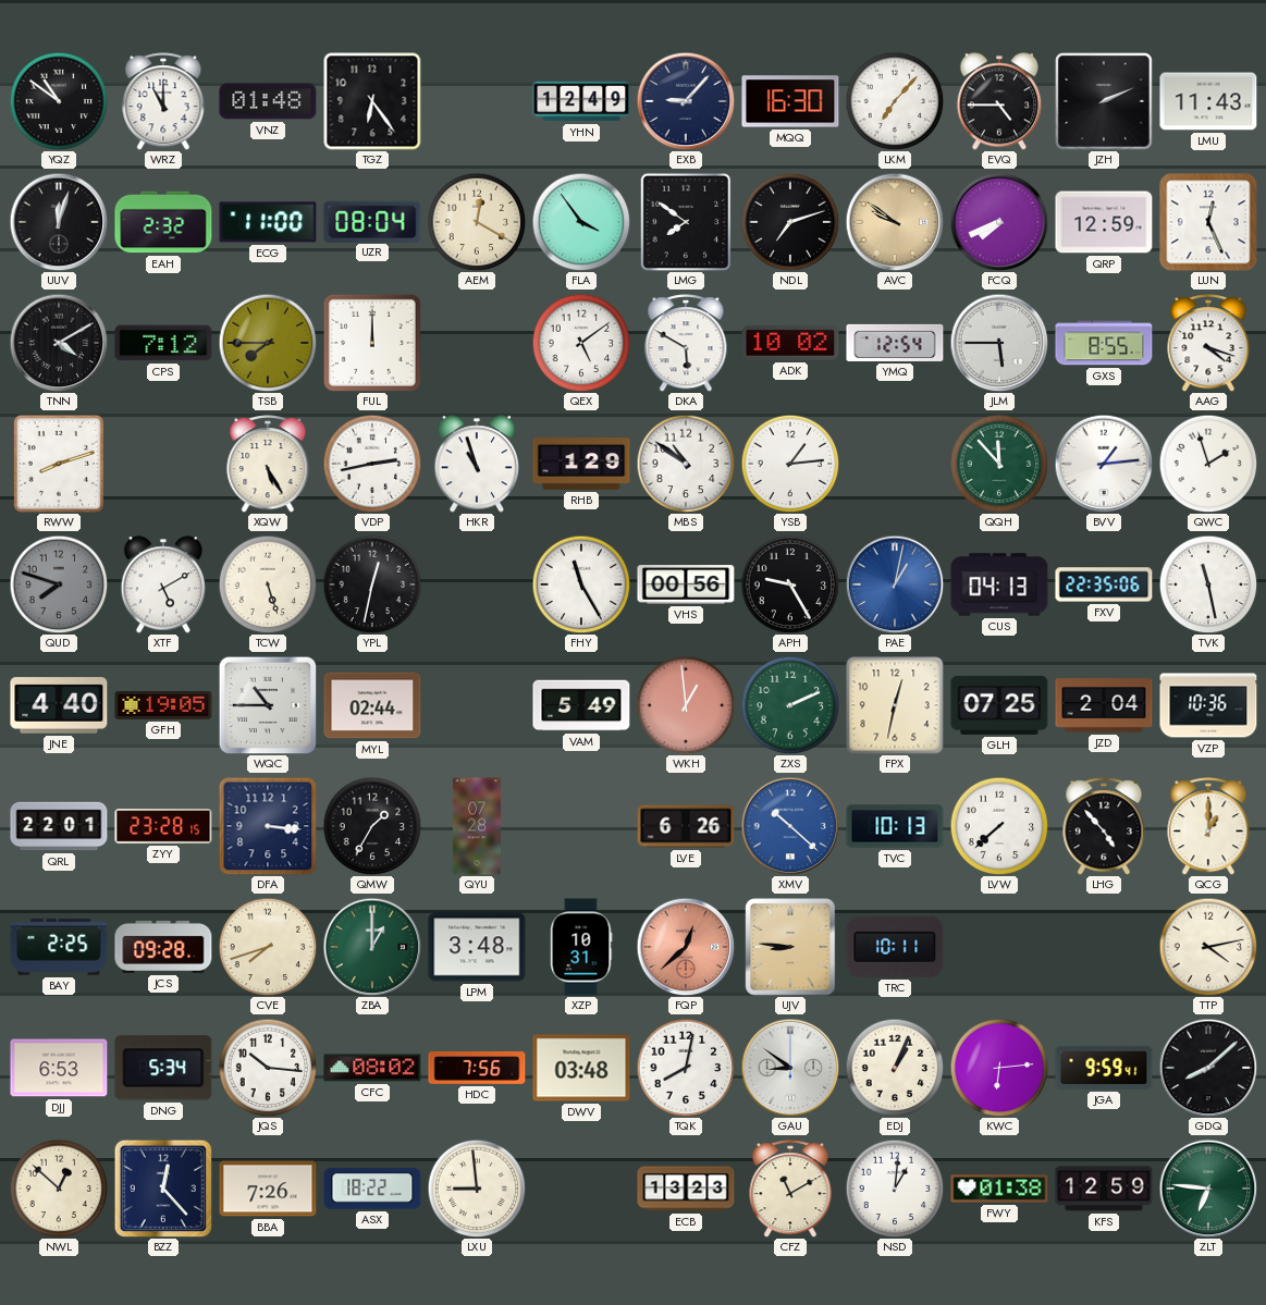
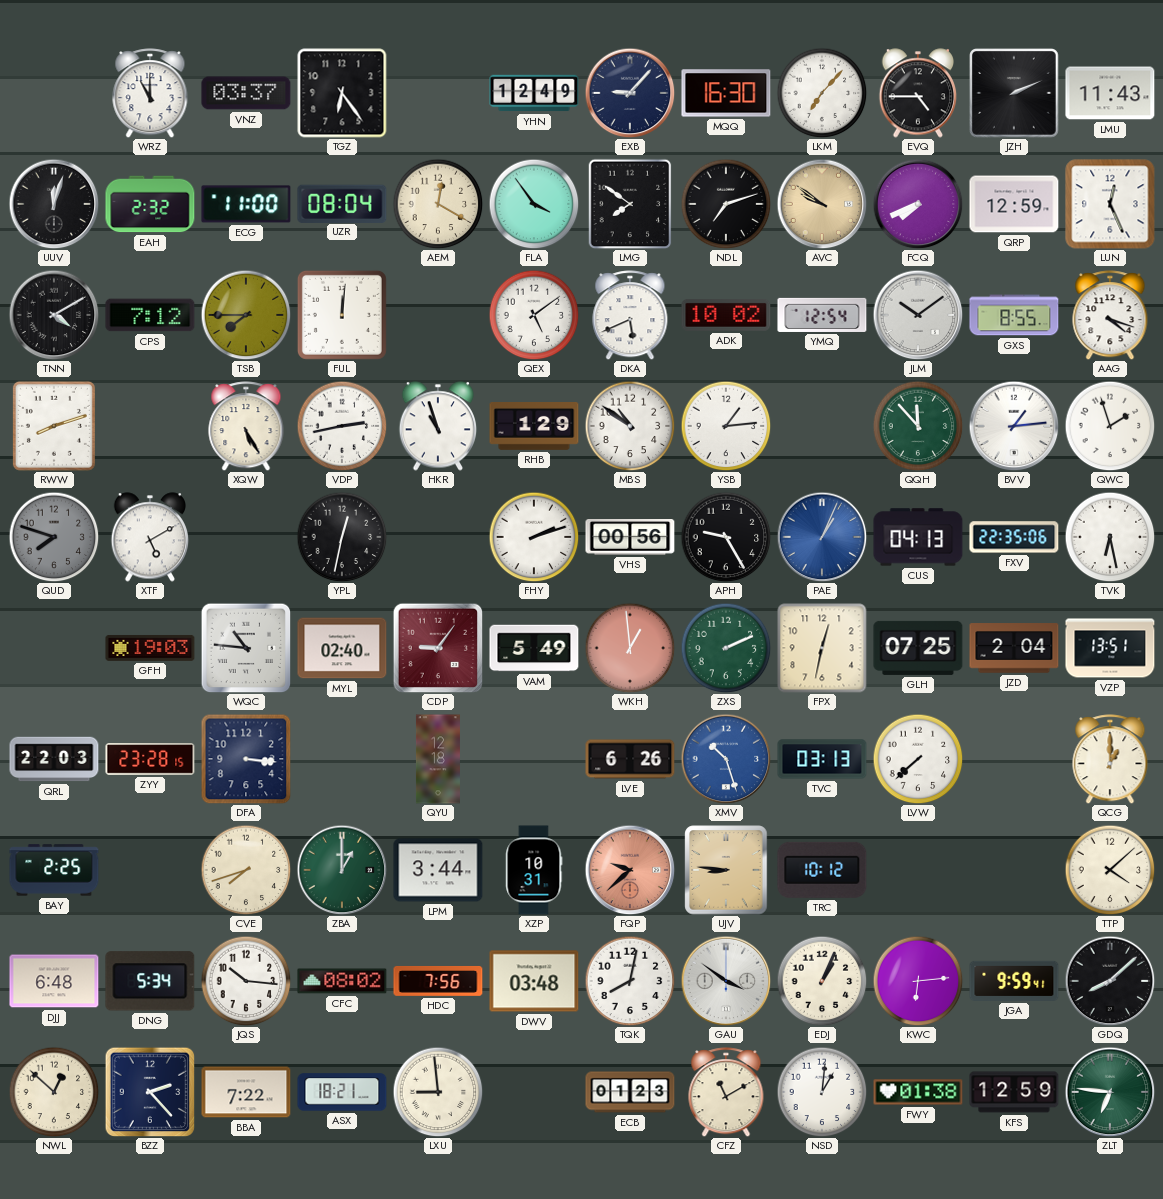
YQZ: 10:51 -> none
VNZ: 01:48 -> 03:37
FUL: 12:00 -> 12:01
DKA: 5:50 -> 5:41
JLM: 5:45 -> 10:09
TCW: 5:27 -> none
FHY: 11:25 -> 2:12
PAE: 1:02 -> 1:04
TVK: 11:28 -> 6:28
JNE: 4:40 -> none
GFH: 19:05 -> 19:03
WQC: 10:45 -> 10:46
MYL: 02:44 -> 02:40
CDP: none -> 9:06
VZP: 10:36 -> 13:51
QRL: 22:01 -> 22:03
QMW: 1:35 -> none
QYU: 07:28 -> 12:18
XMV: 10:22 -> 10:27
TVC: 10:13 -> 03:13
LHG: 4:53 -> none
JCS: 09:28 -> none
LPM: 3:48 -> 3:44
FQP: 12:38 -> 9:38
TRC: 10:11 -> 10:12
TTP: 4:13 -> 4:08
DJJ: 6:53 -> 6:48
GAU: 8:51 -> 3:51
BZZ: 12:23 -> 2:23
BBA: 7:26 -> 7:22
ASX: 18:22 -> 18:21
ECB: 13:23 -> 01:23
